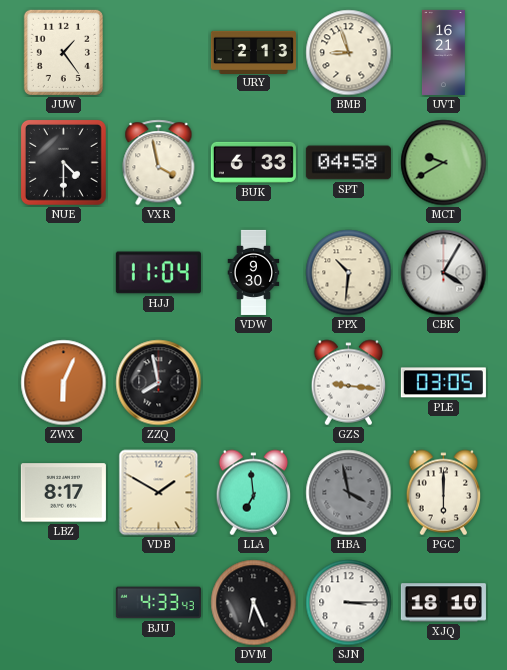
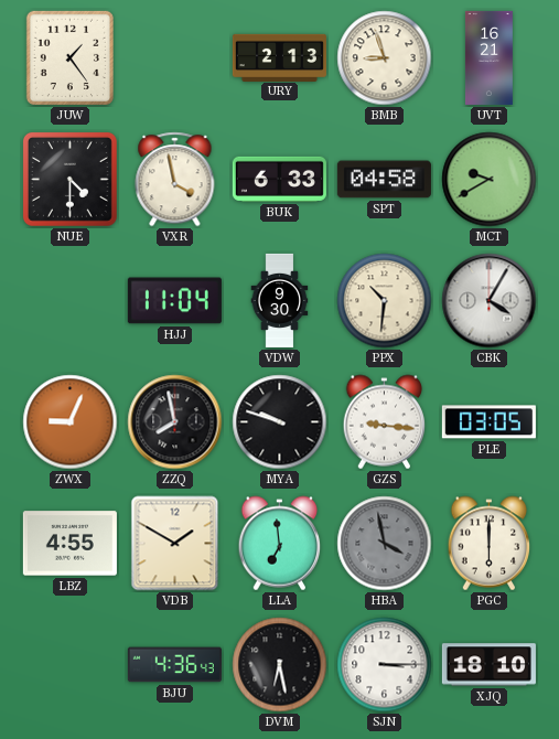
ZWX: 6:04 -> 9:04
MYA: none -> 9:48
LBZ: 8:17 -> 4:55
BJU: 4:33 -> 4:36
DVM: 6:26 -> 6:28
